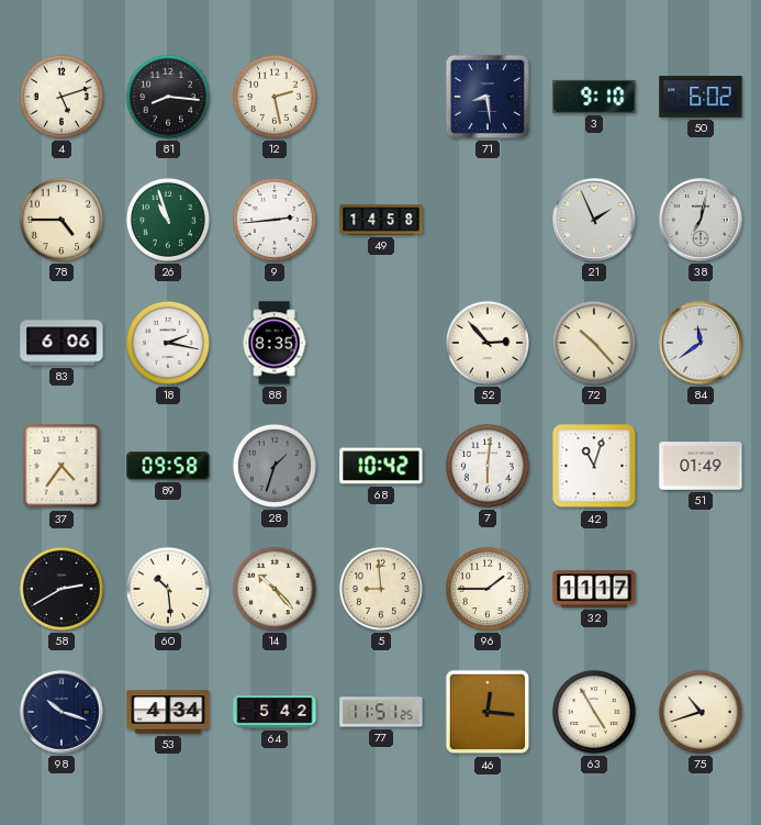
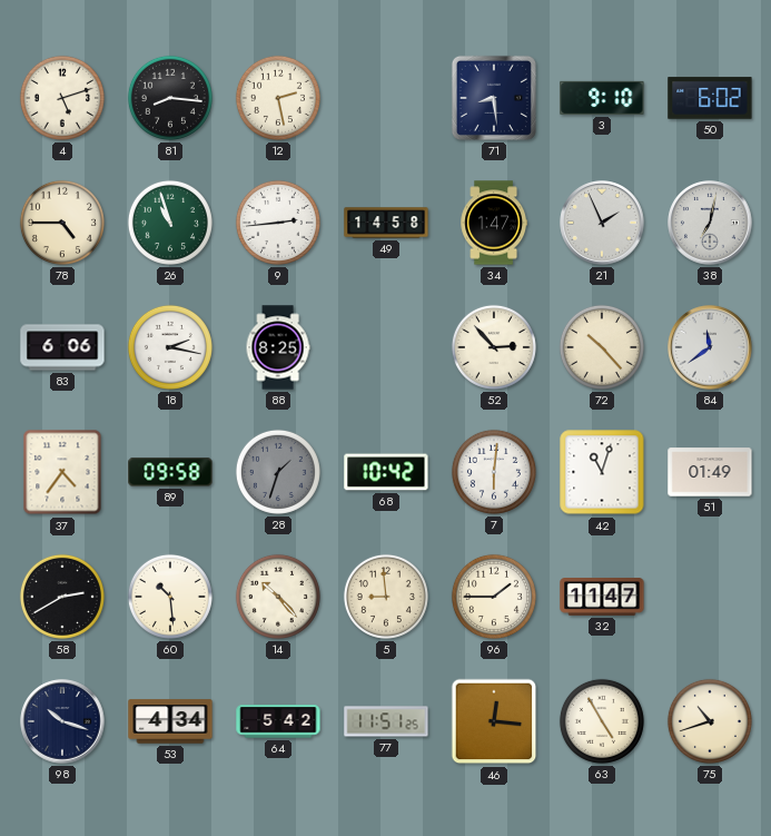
34: none -> 1:47
88: 8:35 -> 8:25
32: 11:17 -> 11:47
